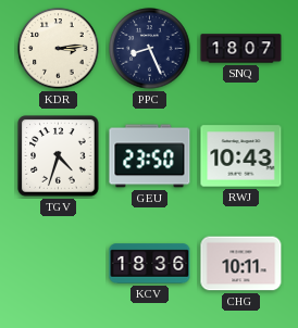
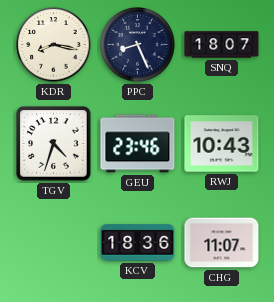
KDR: 3:14 -> 8:17
GEU: 23:50 -> 23:46
CHG: 10:11 -> 11:07
